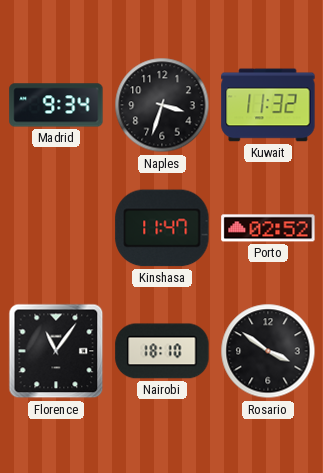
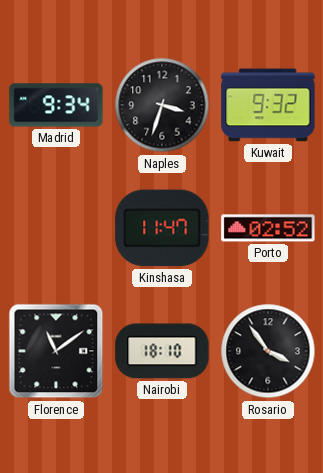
Kuwait: 11:32 -> 9:32
Florence: 11:06 -> 11:09
Rosario: 3:51 -> 3:54
